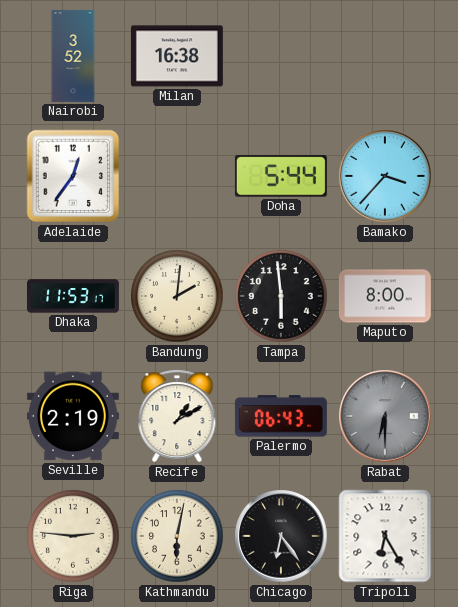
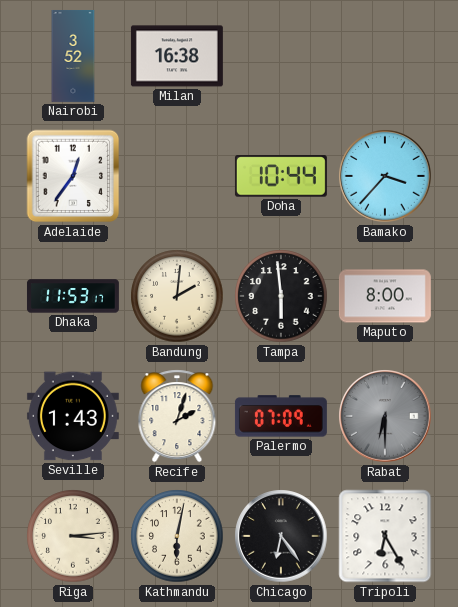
Doha: 5:44 -> 10:44
Seville: 2:19 -> 1:43
Recife: 1:10 -> 2:03
Palermo: 06:43 -> 07:09
Riga: 2:46 -> 3:14
